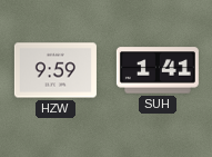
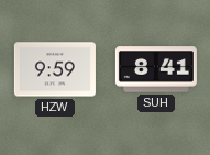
SUH: 1:41 -> 8:41
